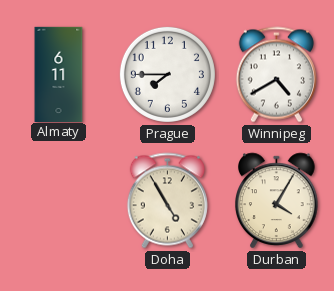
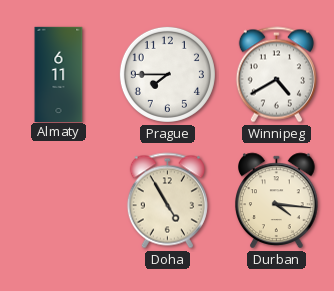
Durban: 4:05 -> 4:16
